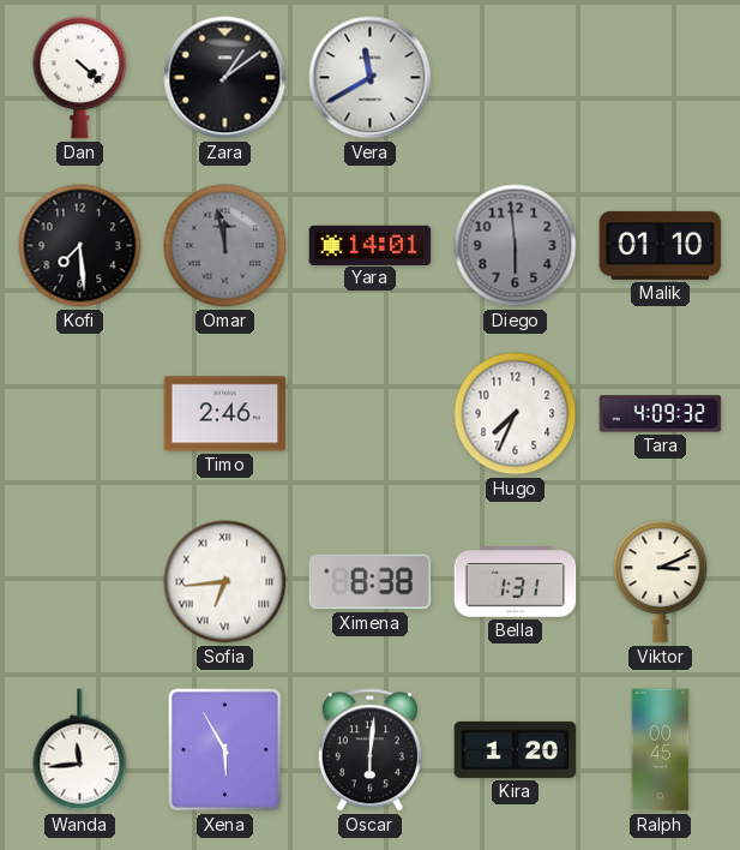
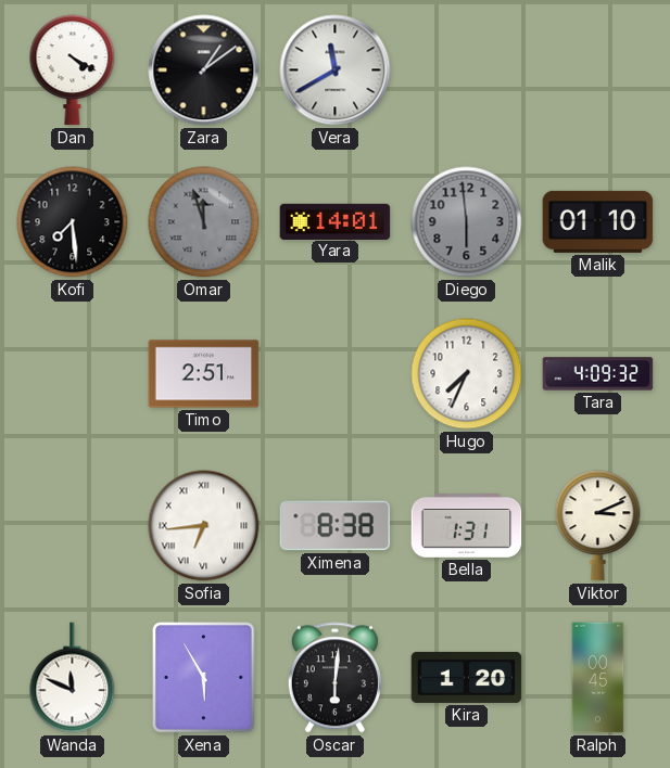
Dan: 4:22 -> 4:20
Omar: 11:58 -> 11:57
Timo: 2:46 -> 2:51
Wanda: 11:44 -> 11:49
